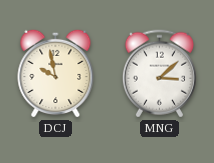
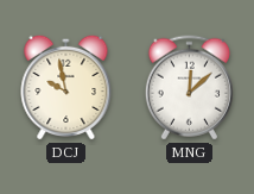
MNG: 3:08 -> 12:08
